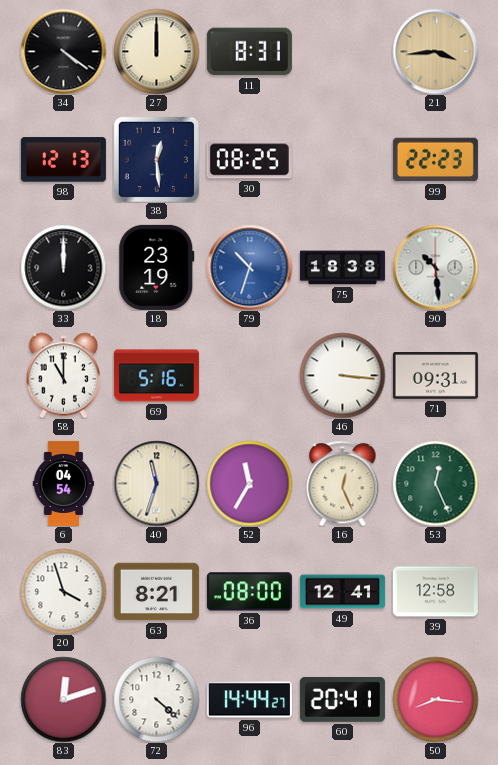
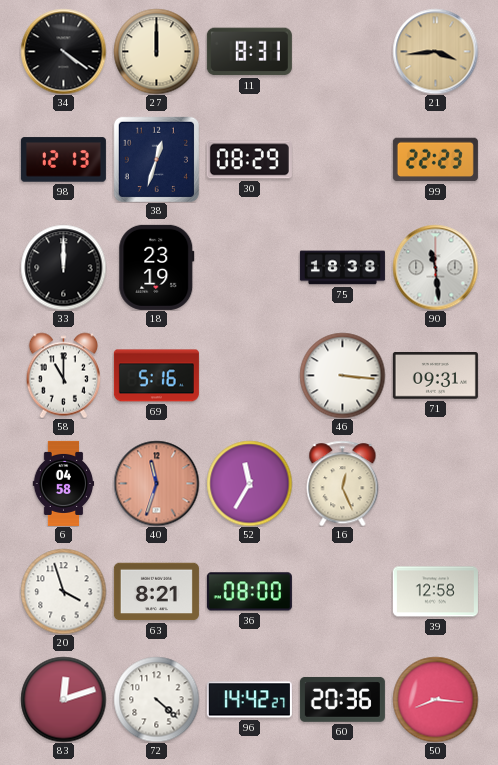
38: 12:29 -> 12:33
30: 08:25 -> 08:29
79: 10:33 -> none
90: 10:29 -> 11:29
6: 04:54 -> 04:58
40 dial: cream -> salmon
53: 12:26 -> none
49: 12:41 -> none
96: 14:44 -> 14:42
60: 20:41 -> 20:36
